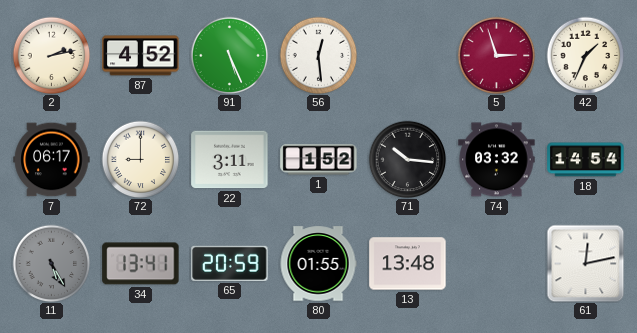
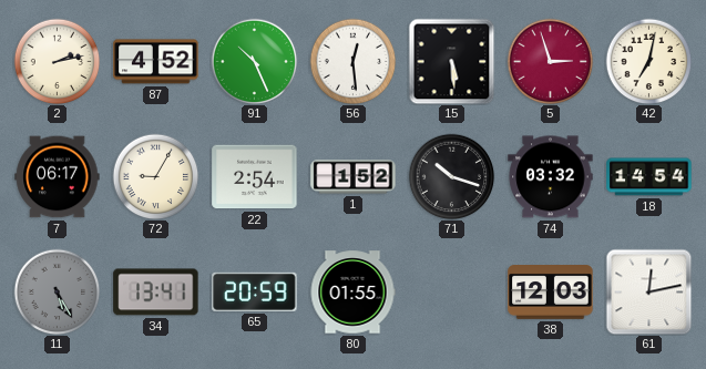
91: 5:26 -> 10:26
15: none -> 5:29
42: 1:34 -> 7:02
72: 9:00 -> 9:05
22: 3:11 -> 2:54
71: 10:16 -> 10:18
13: 13:48 -> none
38: none -> 12:03
